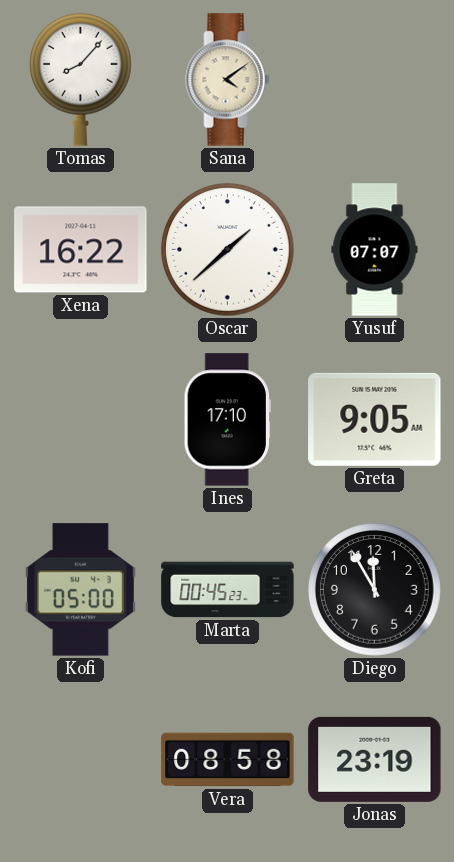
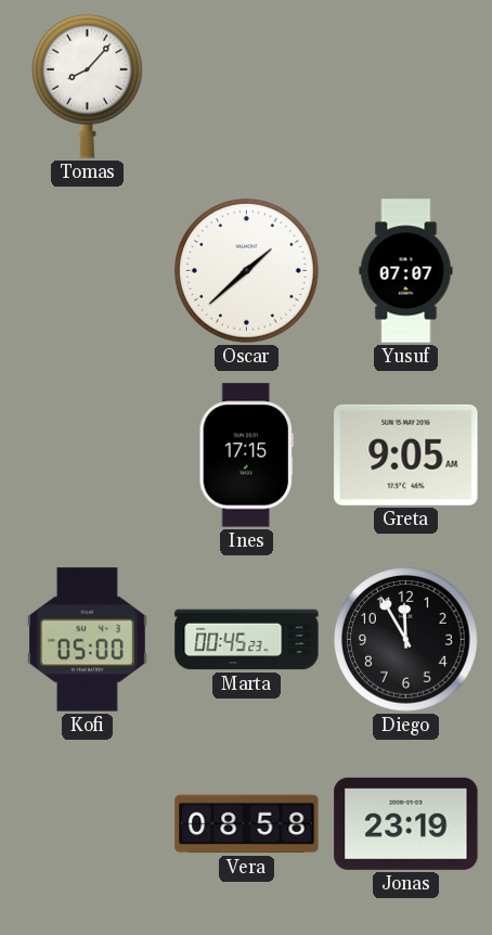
Sana: 4:09 -> none
Xena: 16:22 -> none
Ines: 17:10 -> 17:15
